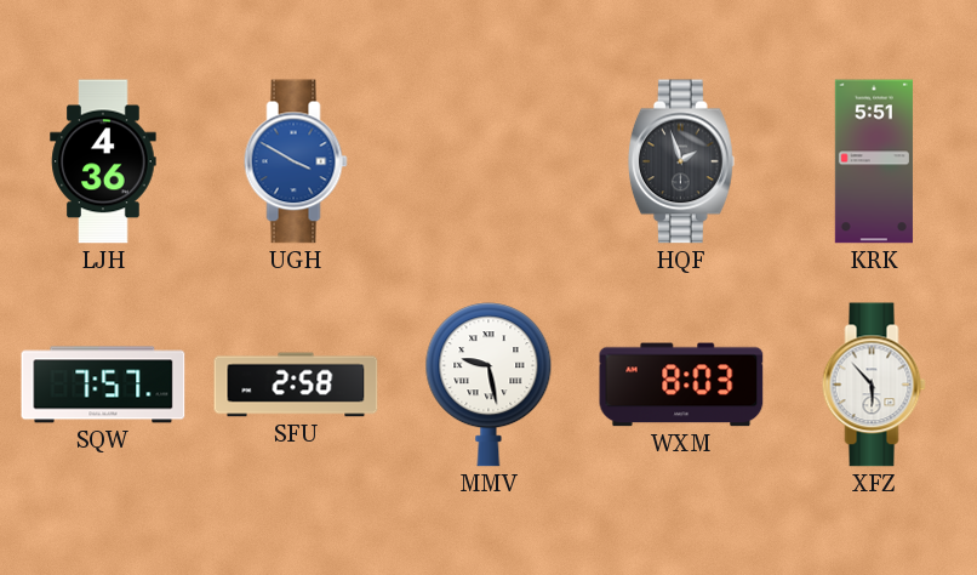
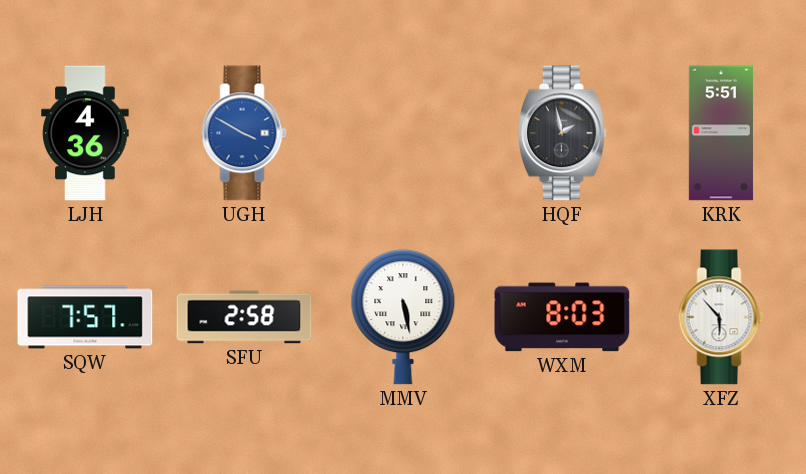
HQF: 1:57 -> 1:58
MMV: 9:28 -> 5:28
